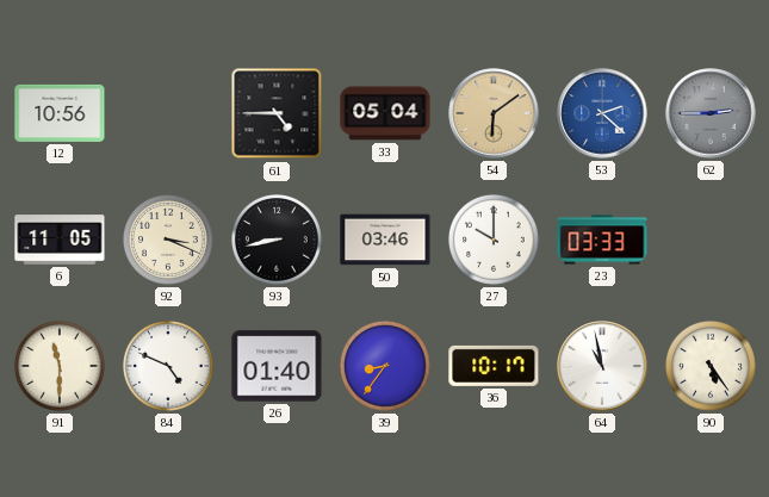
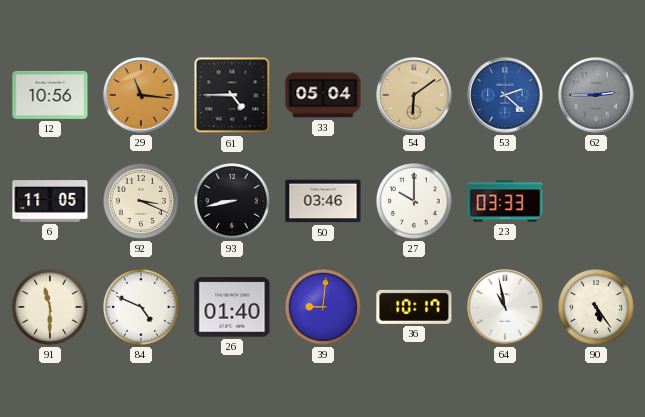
29: none -> 11:16
39: 8:36 -> 9:01
